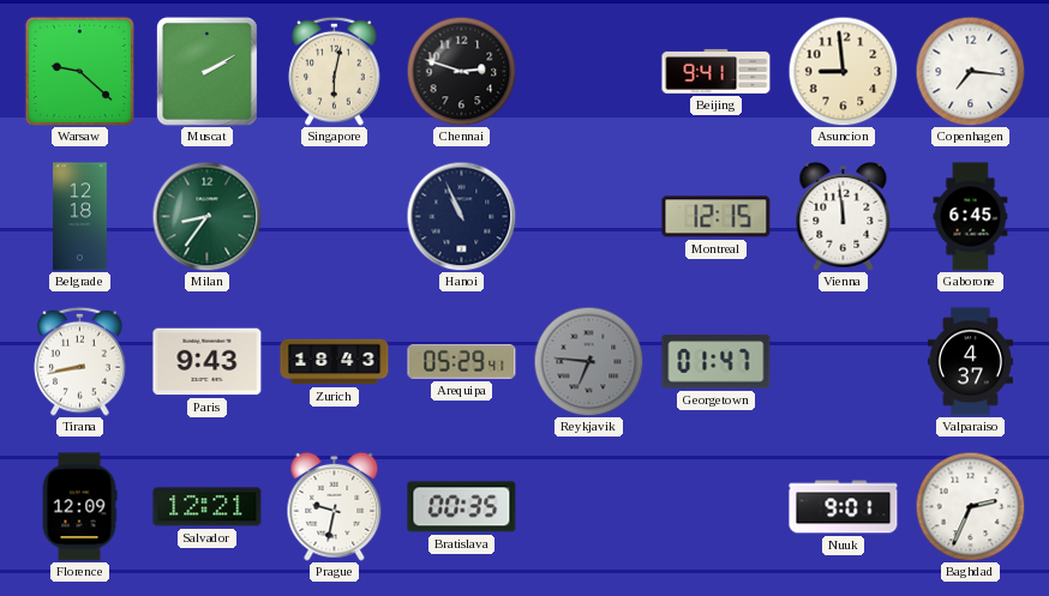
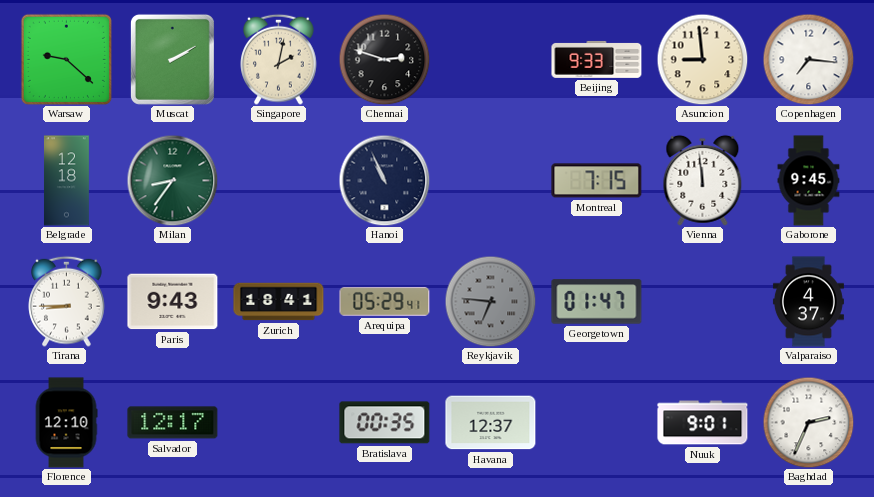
Singapore: 6:02 -> 2:02
Beijing: 9:41 -> 9:33
Montreal: 12:15 -> 7:15
Gaborone: 6:45 -> 9:45
Tirana: 8:43 -> 8:45
Zurich: 18:43 -> 18:41
Florence: 12:09 -> 12:10
Salvador: 12:21 -> 12:17
Prague: 9:32 -> none
Havana: none -> 12:37
